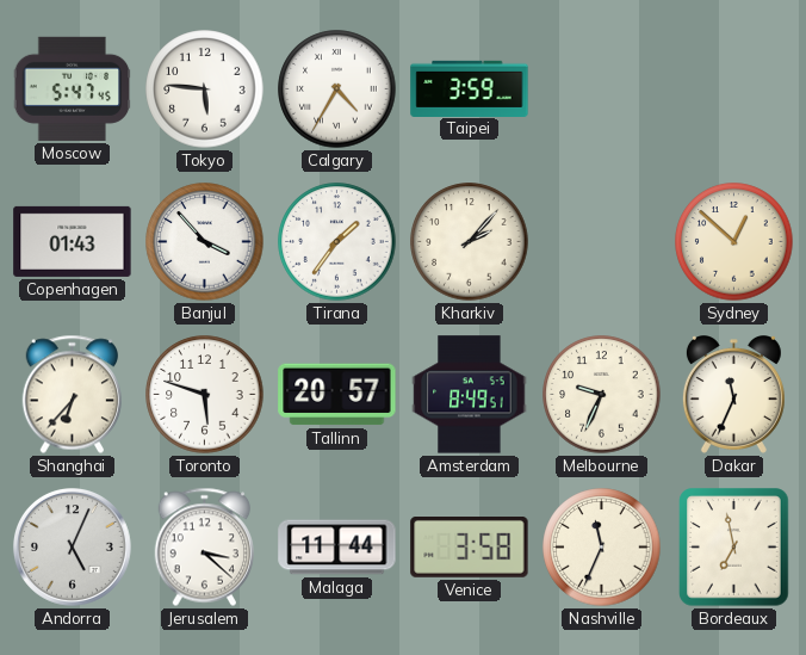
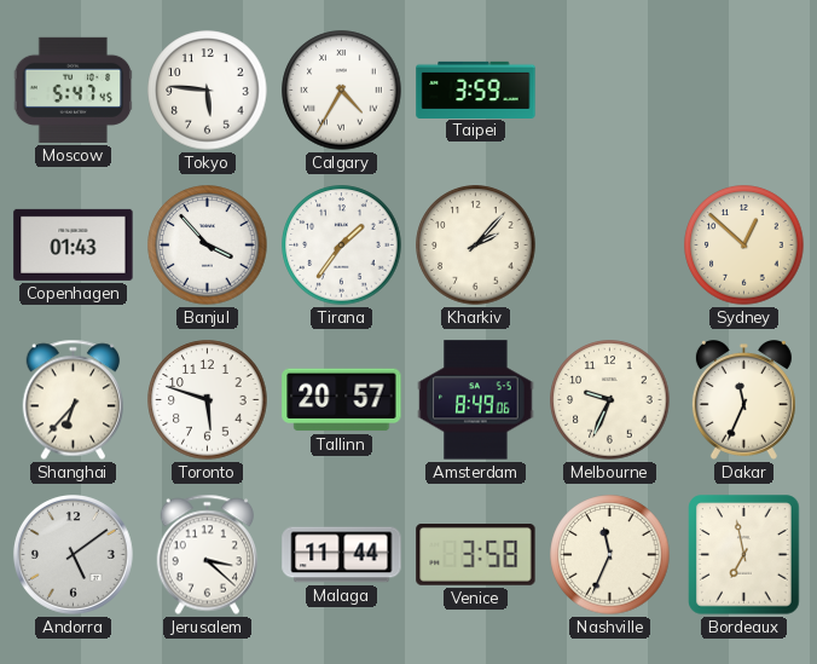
Amsterdam: 8:49:51 -> 8:49:06
Andorra: 5:04 -> 5:09
